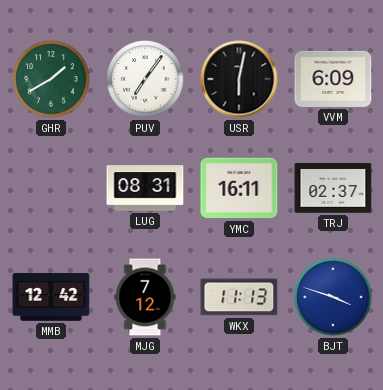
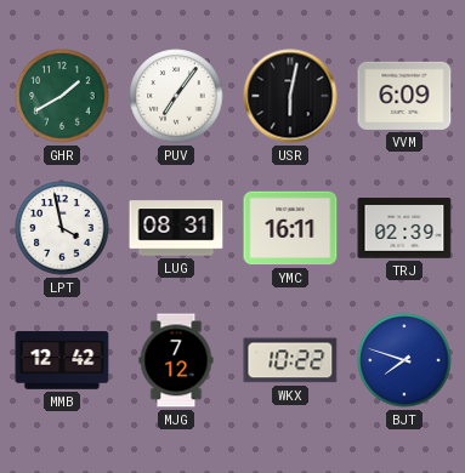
LPT: none -> 3:58
TRJ: 02:37 -> 02:39
WKX: 11:13 -> 10:22
BJT: 3:48 -> 7:48
